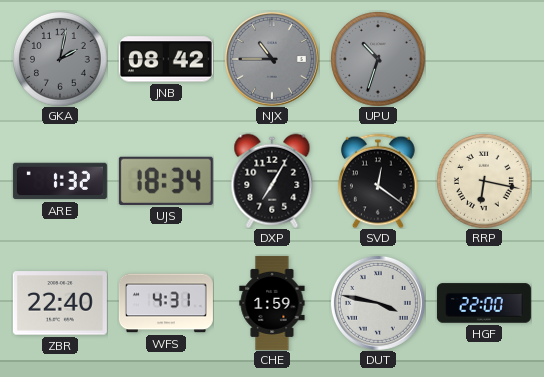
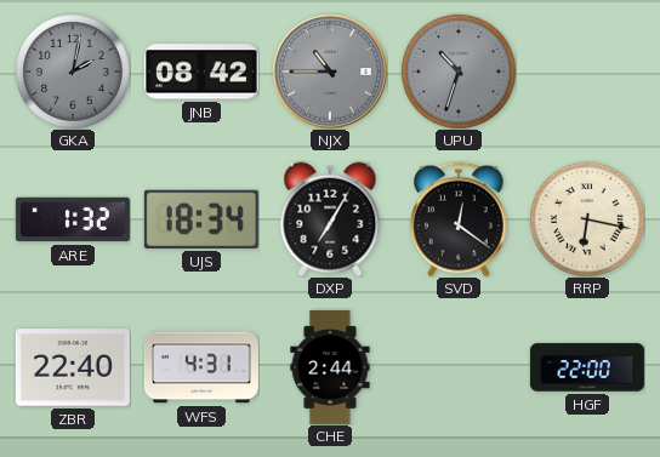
CHE: 1:59 -> 2:44
DUT: 3:47 -> none
